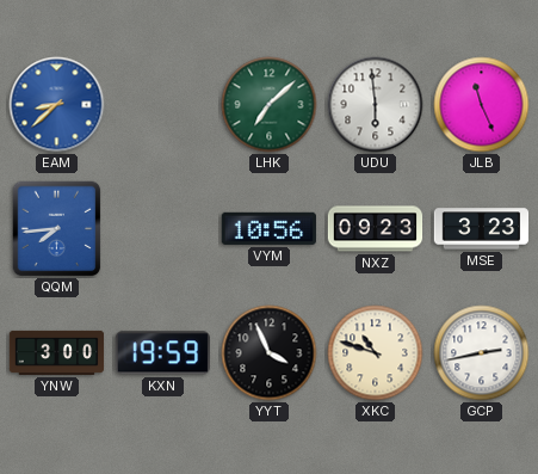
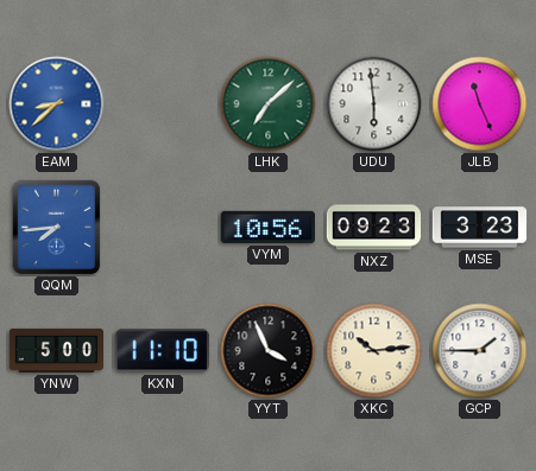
YNW: 3:00 -> 5:00
KXN: 19:59 -> 11:10
XKC: 10:48 -> 10:14
GCP: 2:43 -> 1:45
